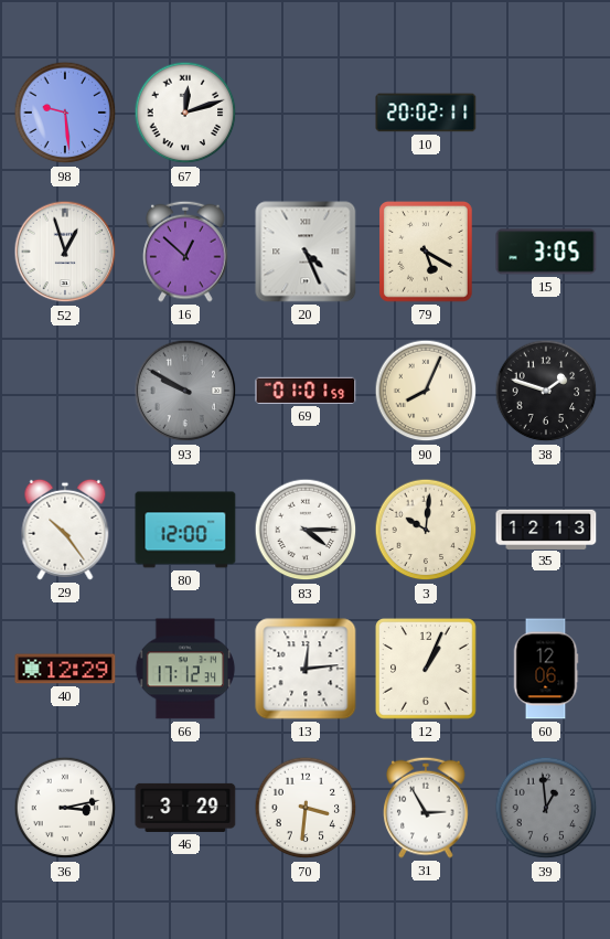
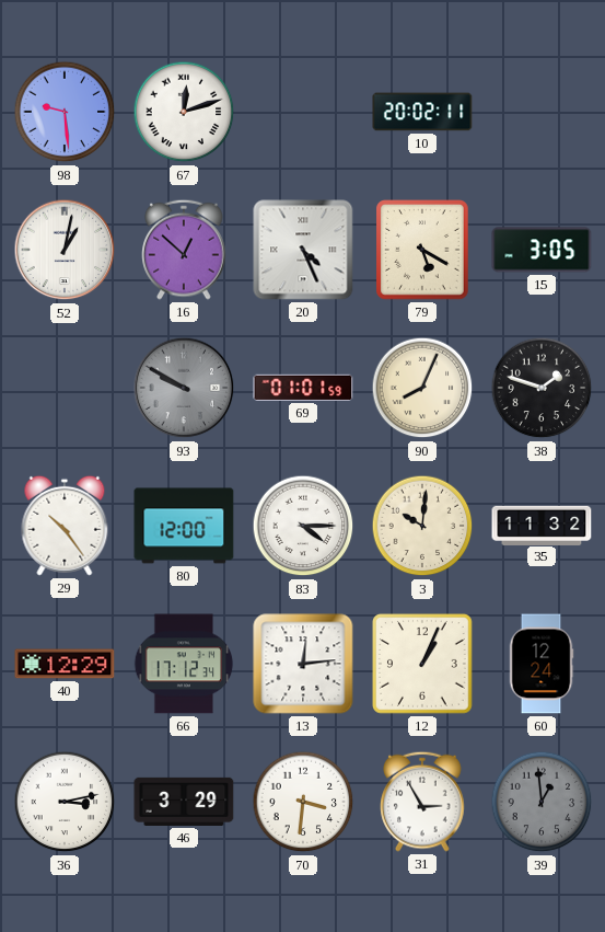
52: 12:57 -> 1:02
35: 12:13 -> 11:32
60: 12:06 -> 12:24
